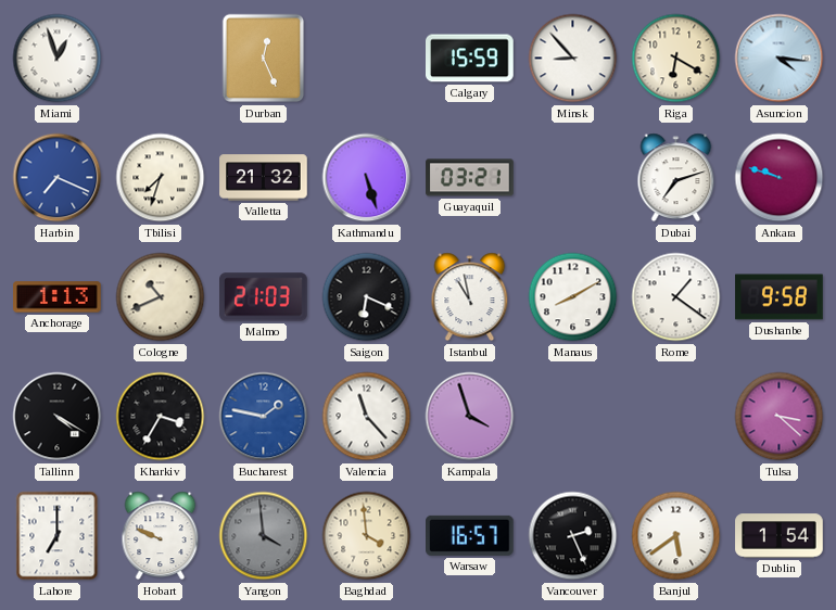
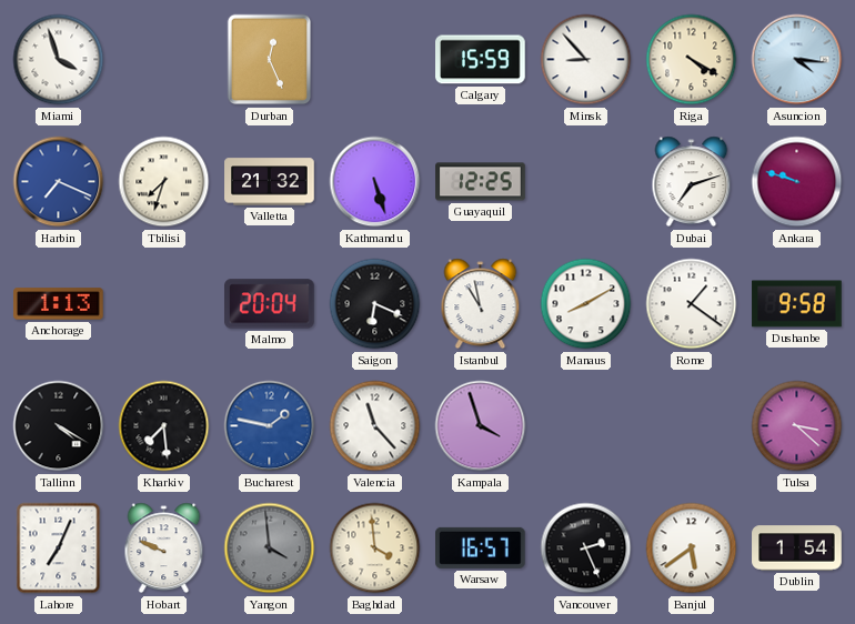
Miami: 12:57 -> 3:57
Riga: 6:20 -> 4:20
Guayaquil: 03:21 -> 12:25
Cologne: 10:41 -> none
Malmo: 21:03 -> 20:04
Kharkiv: 3:35 -> 7:29
Lahore: 7:00 -> 7:04
